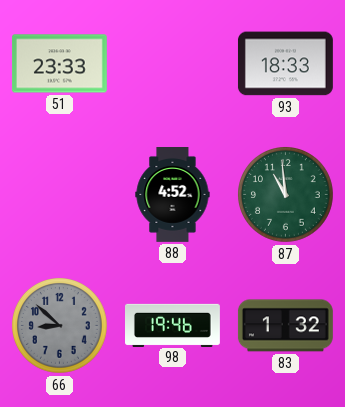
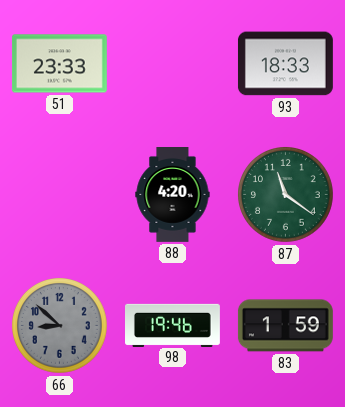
88: 4:52 -> 4:20
87: 10:59 -> 11:21
83: 1:32 -> 1:59
